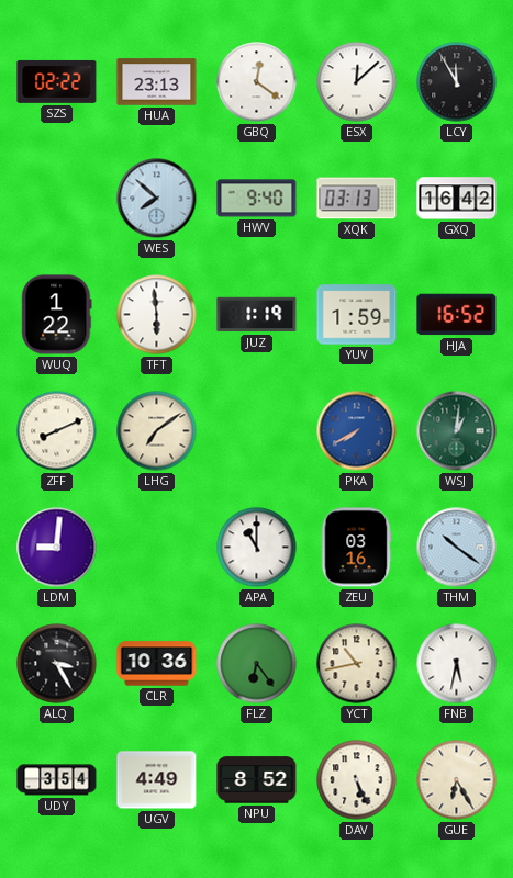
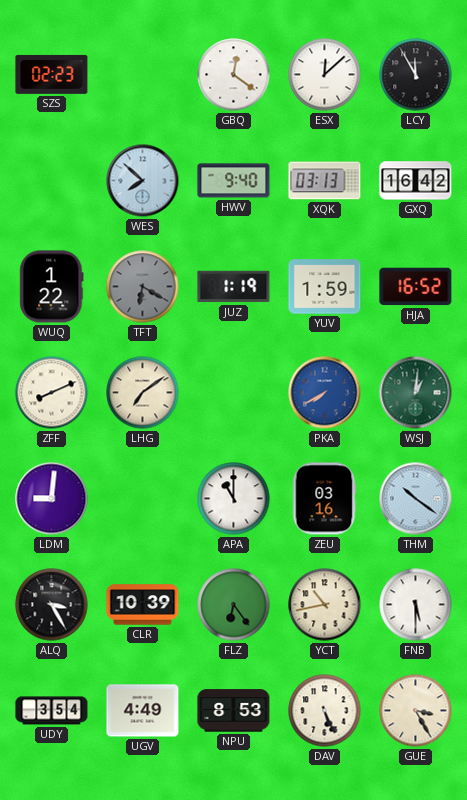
SZS: 02:22 -> 02:23
HUA: 23:13 -> none
TFT: 5:59 -> 6:20
TFT dial: white -> grey
CLR: 10:36 -> 10:39
FNB: 5:32 -> 5:30
NPU: 8:52 -> 8:53
GUE: 6:25 -> 3:25
